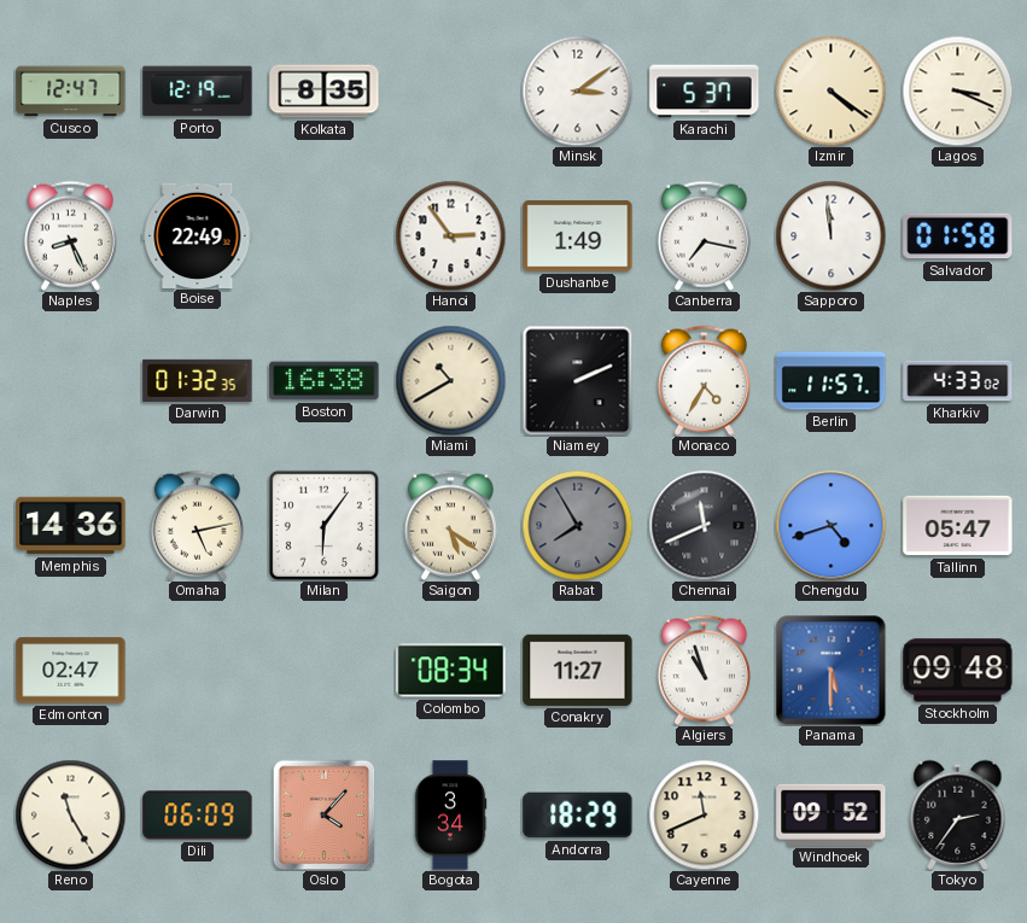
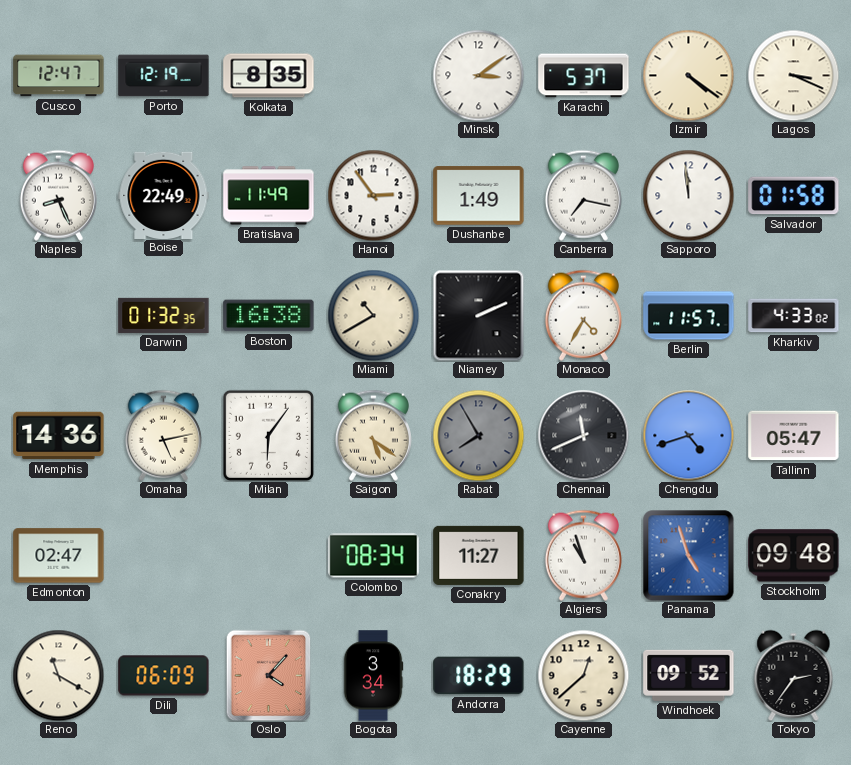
Bratislava: none -> 11:49
Panama: 5:30 -> 4:57
Reno: 11:25 -> 11:20
Cayenne: 11:41 -> 12:38
